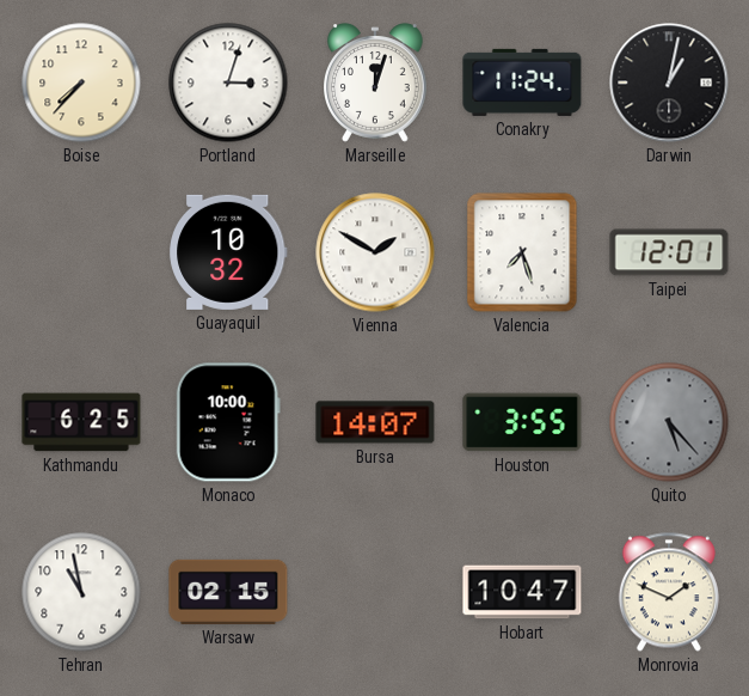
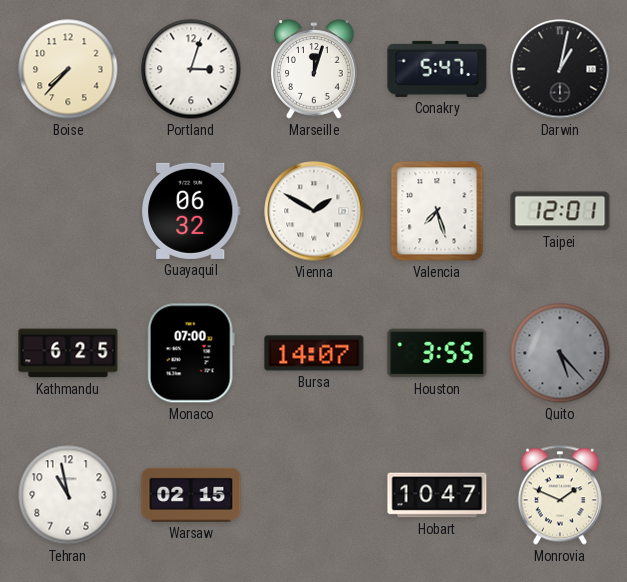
Conakry: 11:24 -> 5:47
Guayaquil: 10:32 -> 06:32
Monaco: 10:00 -> 07:00
